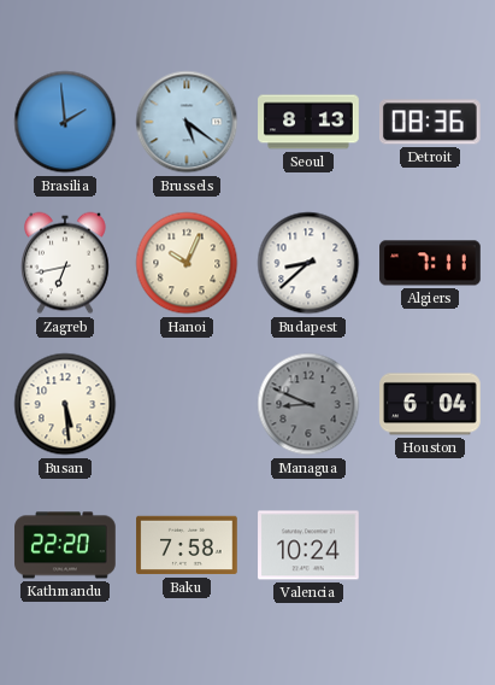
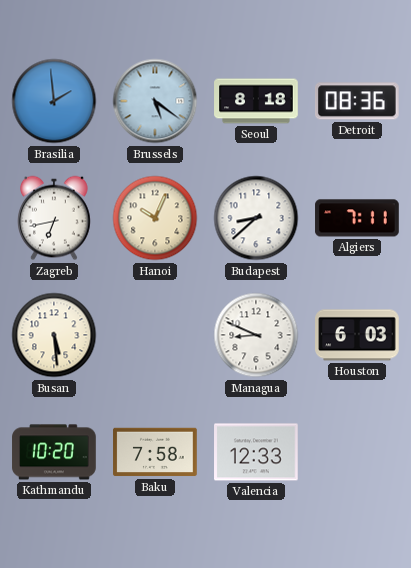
Seoul: 8:13 -> 8:18
Managua dial: grey -> white
Houston: 6:04 -> 6:03
Kathmandu: 22:20 -> 10:20
Valencia: 10:24 -> 12:33
